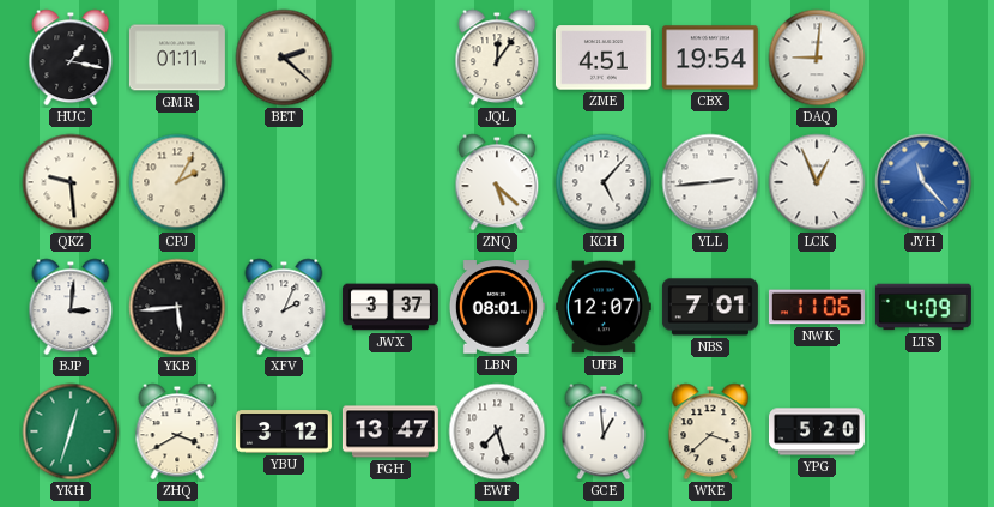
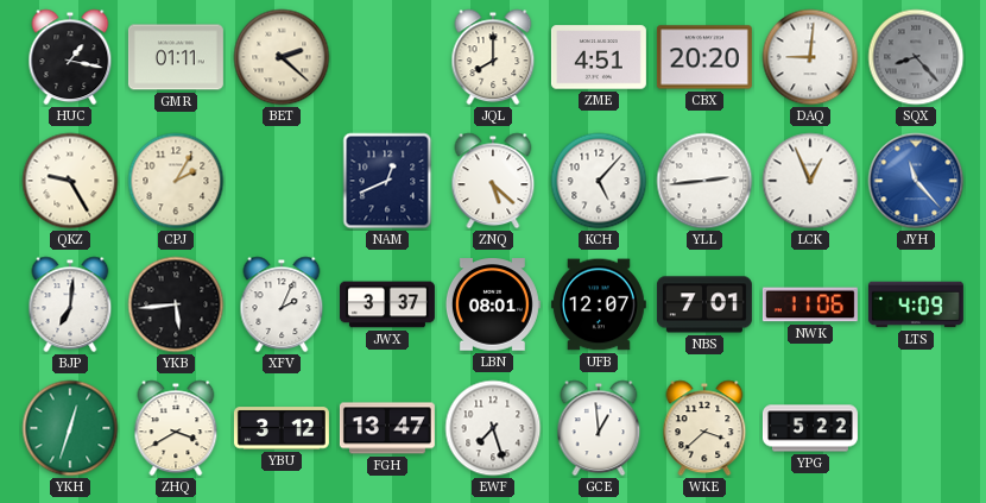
JQL: 12:06 -> 8:00
CBX: 19:54 -> 20:20
SQX: none -> 8:23
QKZ: 9:29 -> 9:25
NAM: none -> 12:41
BJP: 3:01 -> 7:01
YPG: 5:20 -> 5:22
